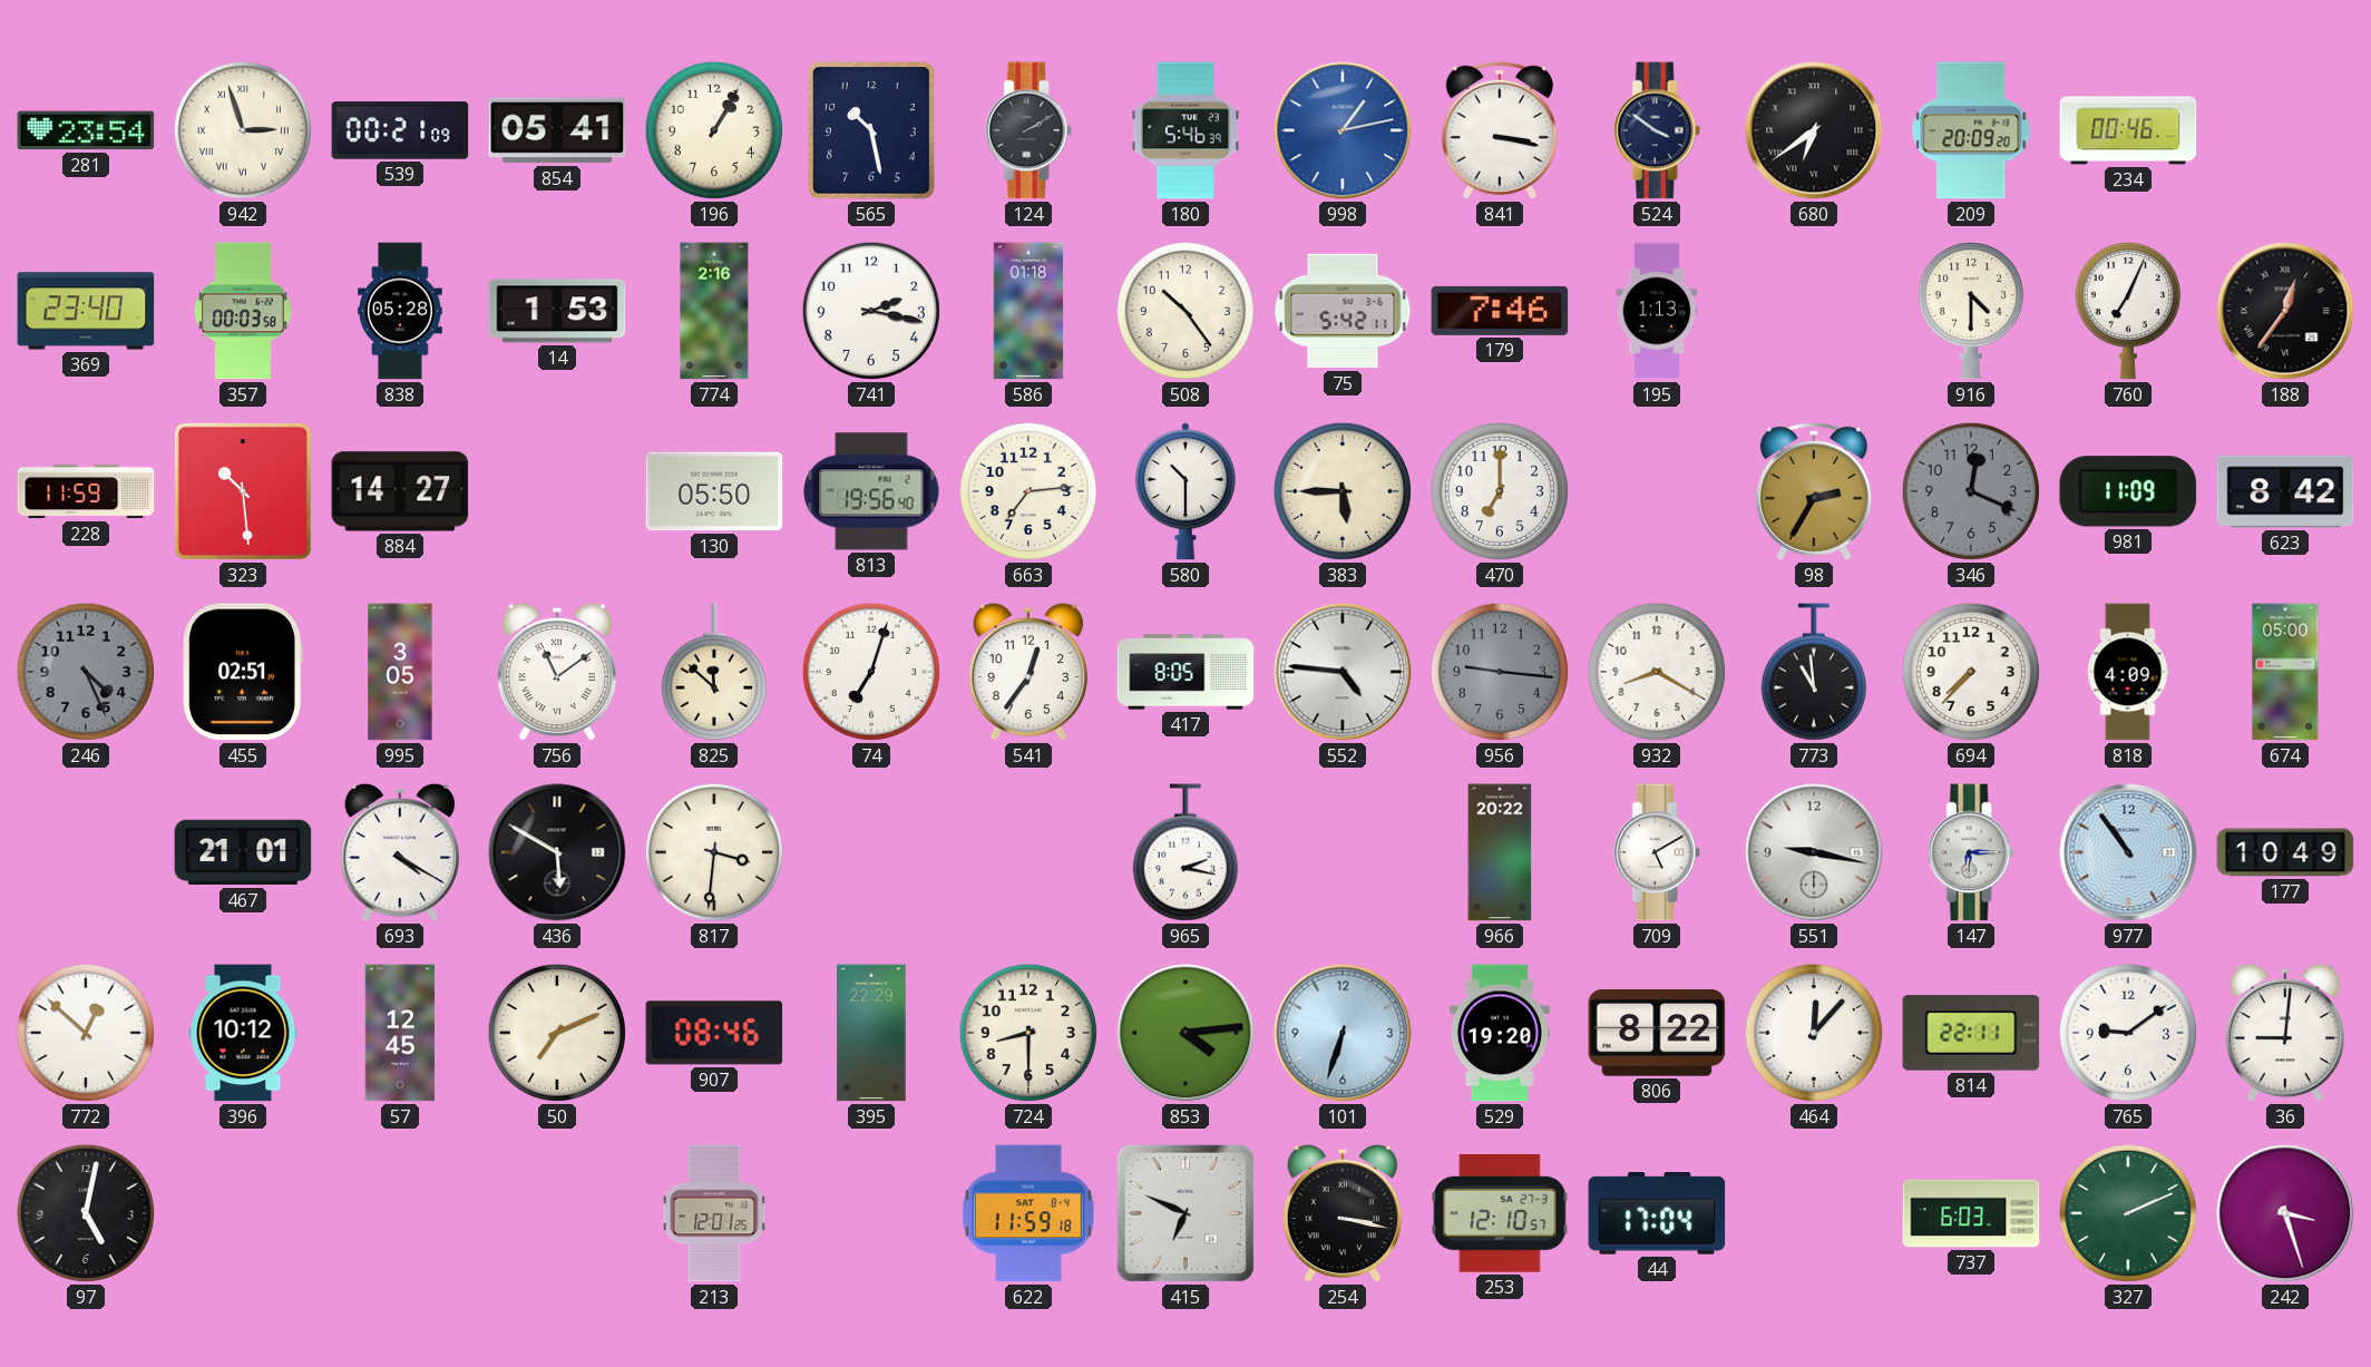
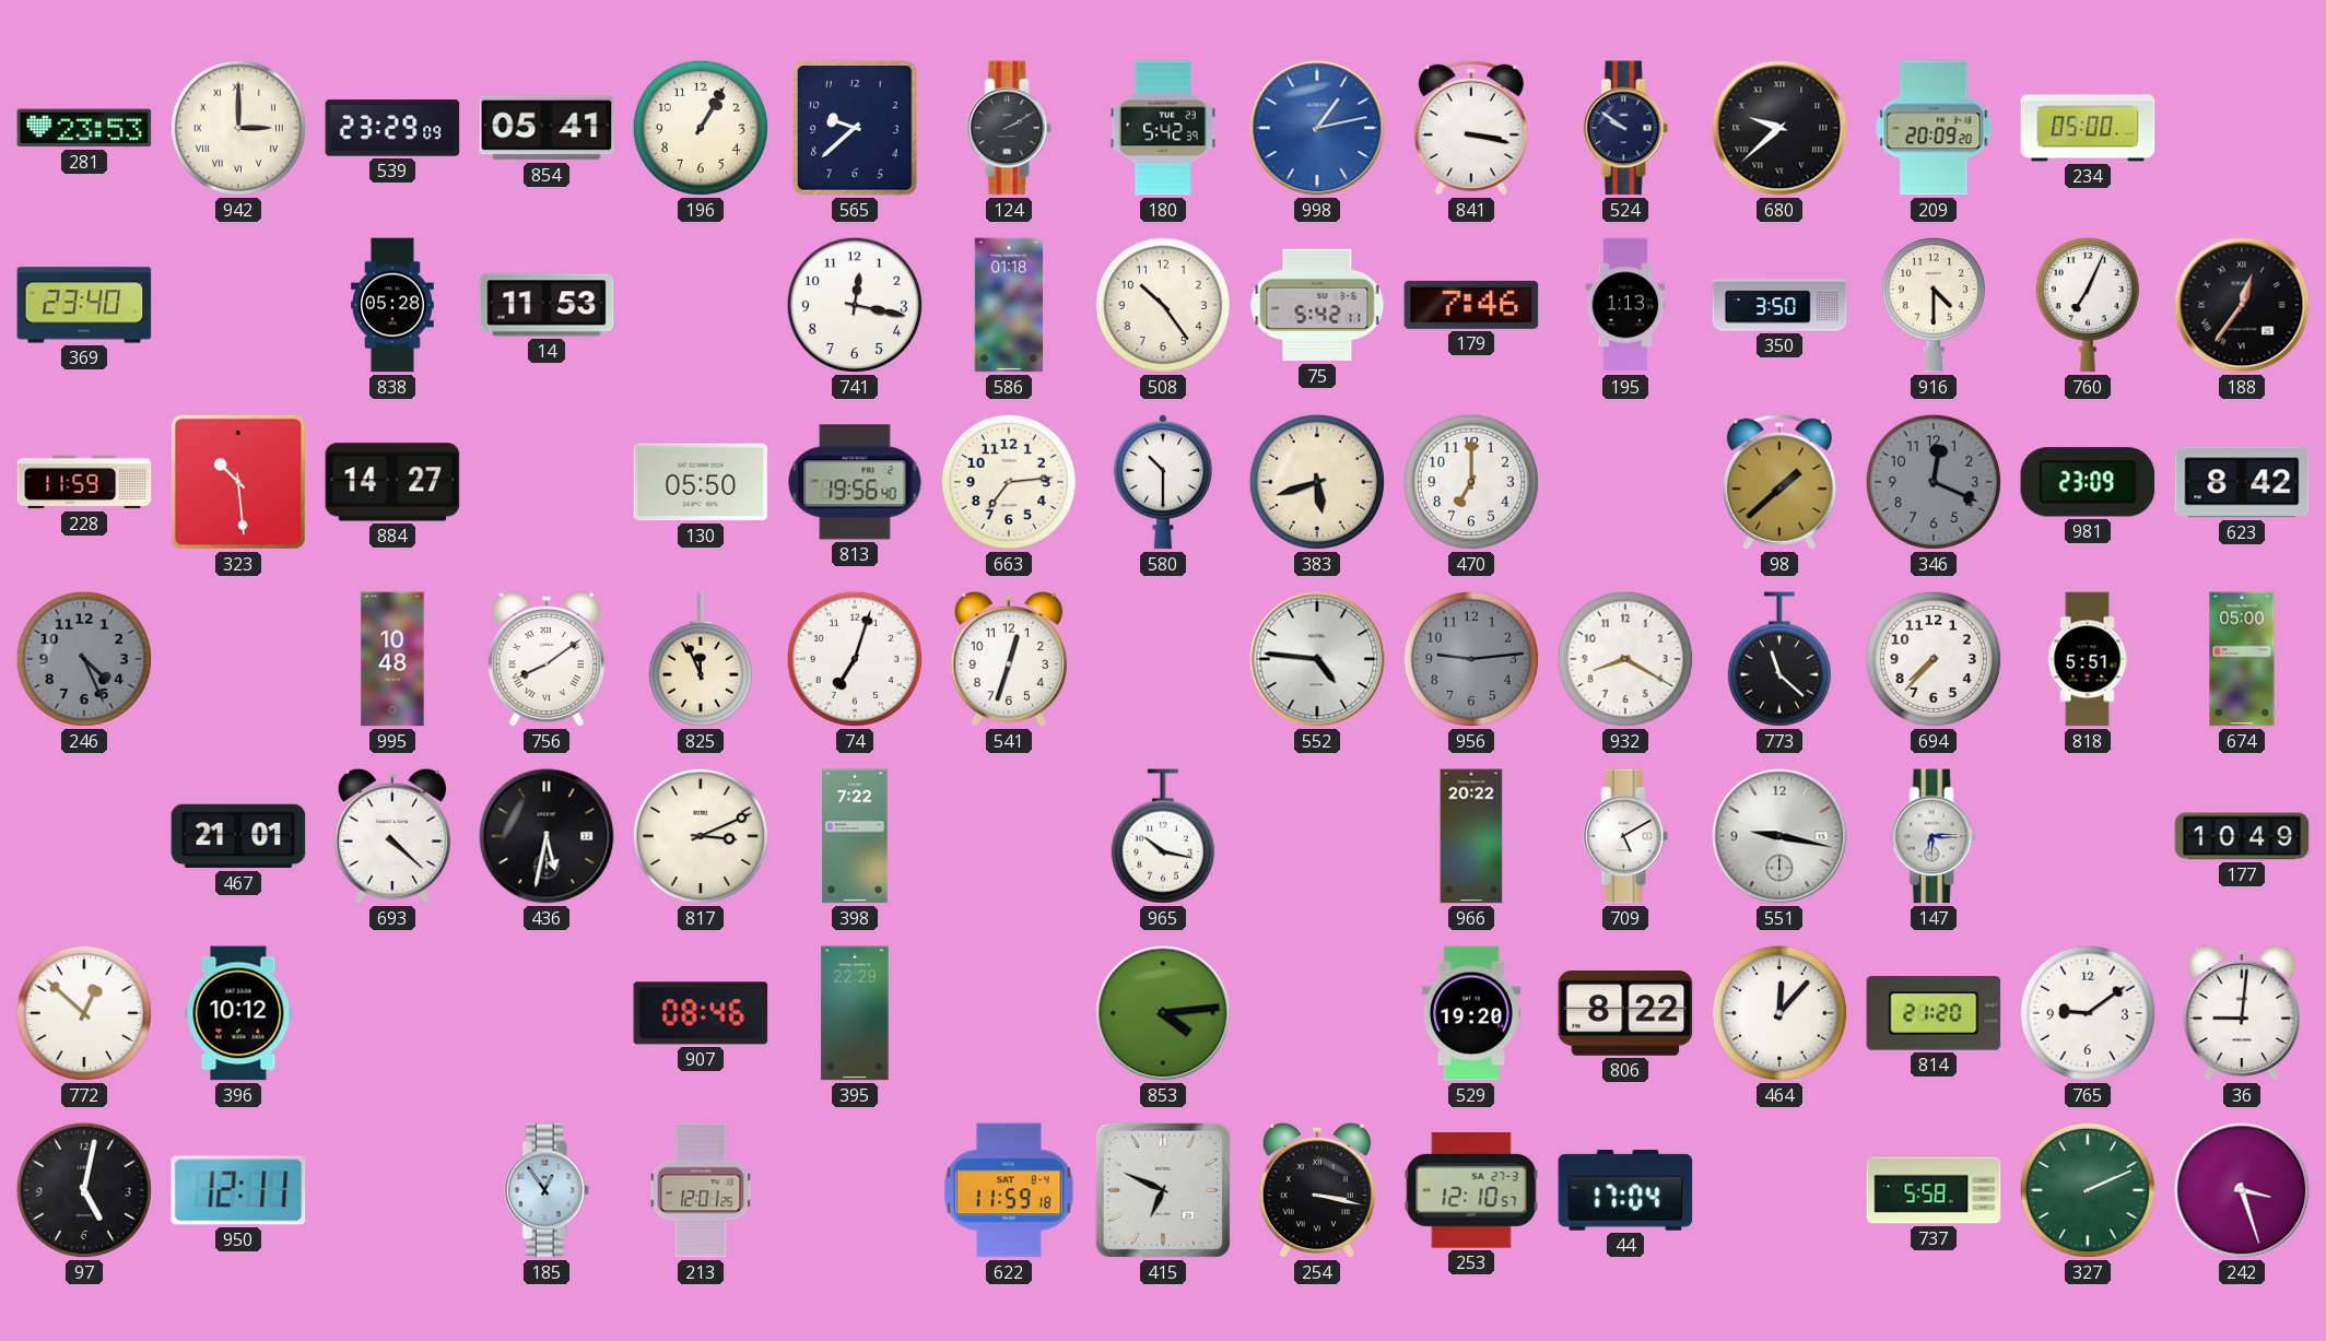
281: 23:54 -> 23:53
942: 2:57 -> 3:00
539: 00:21 -> 23:29
565: 10:28 -> 9:38
180: 5:46 -> 5:42
524: 3:51 -> 9:51
680: 6:39 -> 9:38
234: 00:46 -> 05:00
357: 00:03 -> none
14: 1:53 -> 11:53
774: 2:16 -> none
741: 2:17 -> 12:17
350: none -> 3:50
383: 5:45 -> 5:42
98: 2:35 -> 1:38
981: 11:09 -> 23:09
455: 02:51 -> none
995: 3:05 -> 10:48
756: 11:09 -> 8:09
825: 11:52 -> 11:56
541: 12:36 -> 12:33
417: 8:05 -> none
956: 9:16 -> 9:14
773: 10:59 -> 11:22
818: 4:09 -> 5:51
693: 4:20 -> 4:22
436: 5:50 -> 5:32
817: 3:31 -> 3:11
398: none -> 7:22
965: 2:17 -> 10:17
977: 10:54 -> none
57: 12:45 -> none
50: 7:11 -> none
724: 8:30 -> none
101: 6:33 -> none
814: 22:11 -> 21:20
950: none -> 12:11
185: none -> 12:54
737: 6:03 -> 5:58
